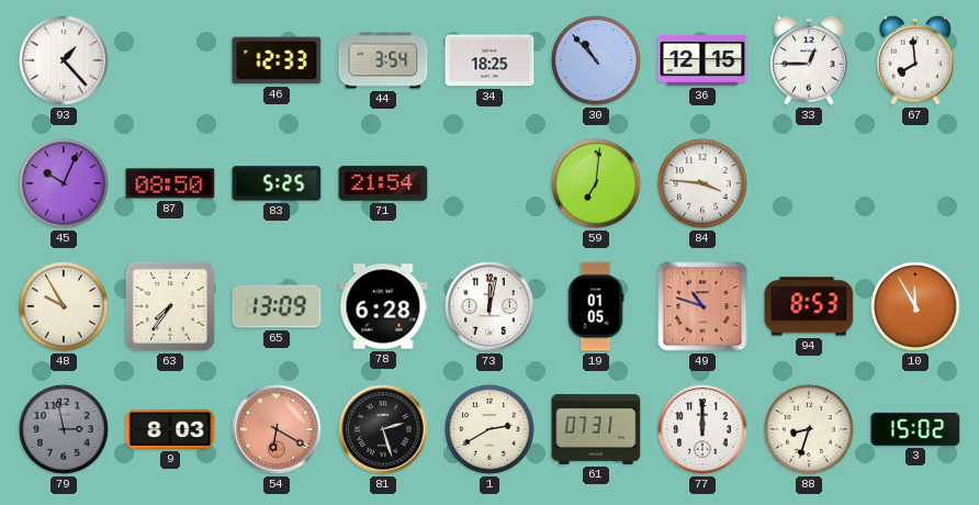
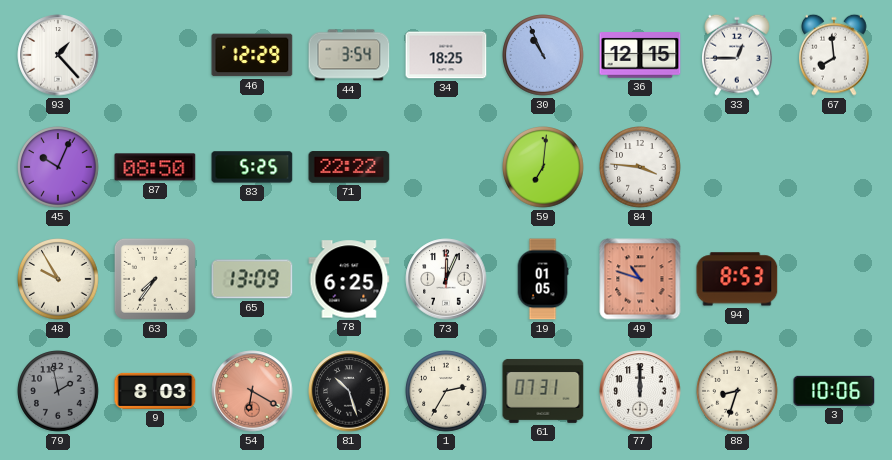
46: 12:33 -> 12:29
30: 10:53 -> 10:56
71: 21:54 -> 22:22
78: 6:28 -> 6:25
73: 12:02 -> 12:04
10: 11:55 -> none
79: 2:58 -> 1:58
81: 2:27 -> 10:27
1: 2:40 -> 2:35
3: 15:02 -> 10:06
